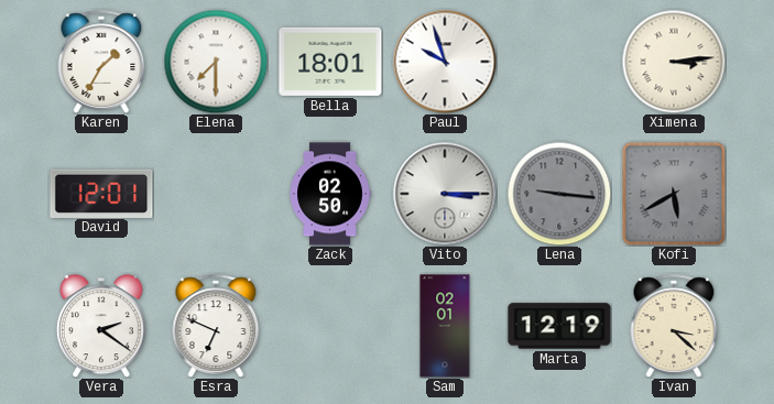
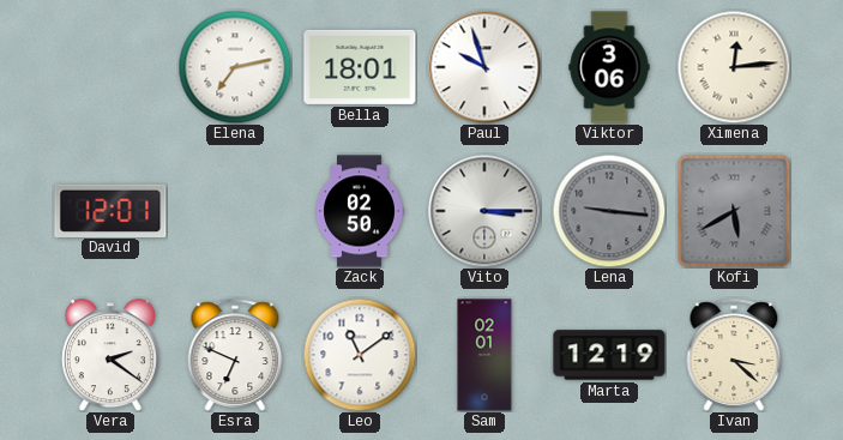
Karen: 1:35 -> none
Elena: 7:30 -> 7:13
Viktor: none -> 3:06
Ximena: 3:14 -> 12:14
Leo: none -> 11:09
